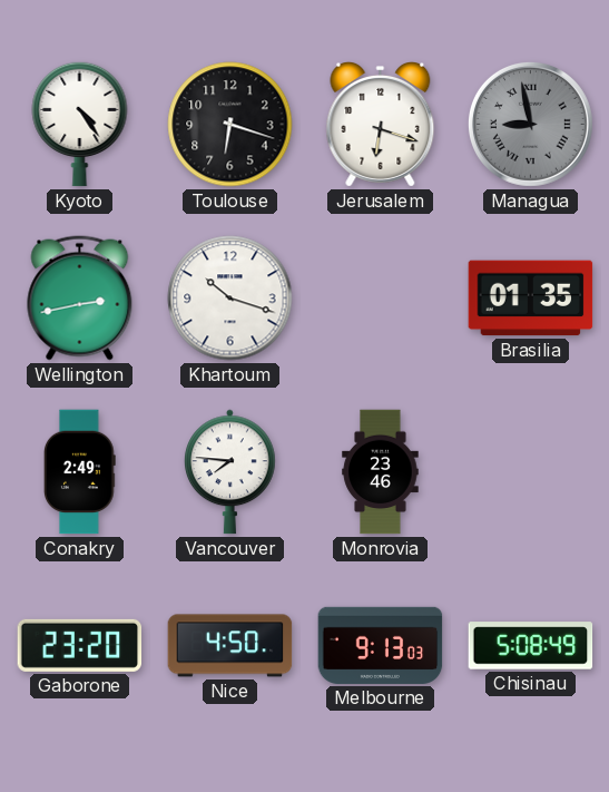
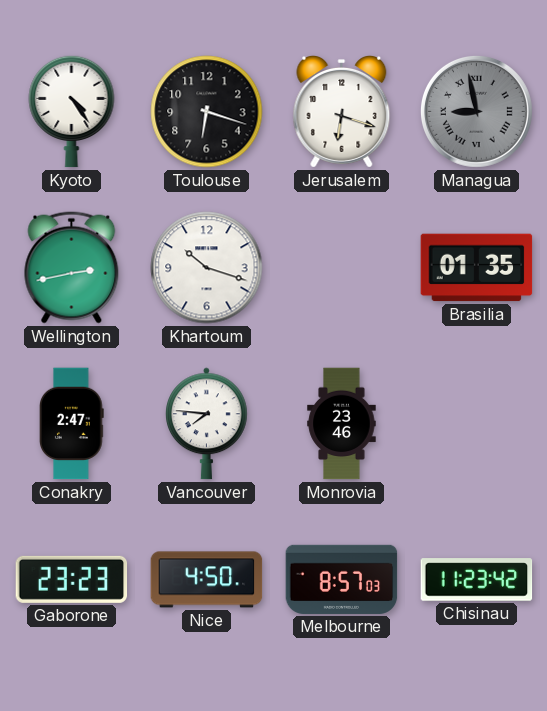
Conakry: 2:49 -> 2:47
Gaborone: 23:20 -> 23:23
Melbourne: 9:13 -> 8:57
Chisinau: 5:08 -> 11:23
